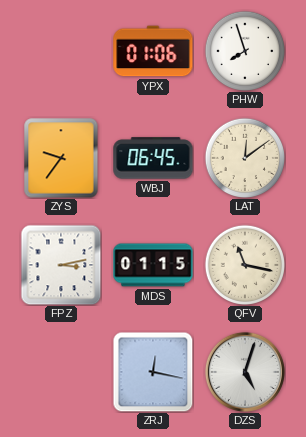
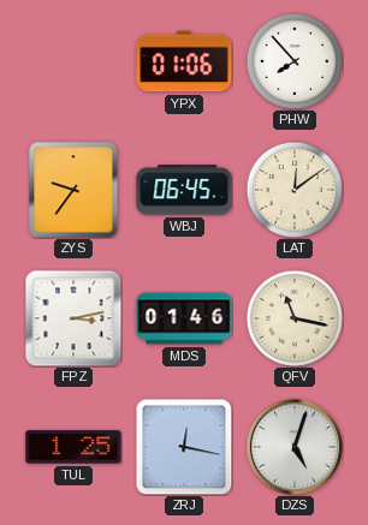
PHW: 7:57 -> 7:53
MDS: 01:15 -> 01:46
TUL: none -> 1:25
